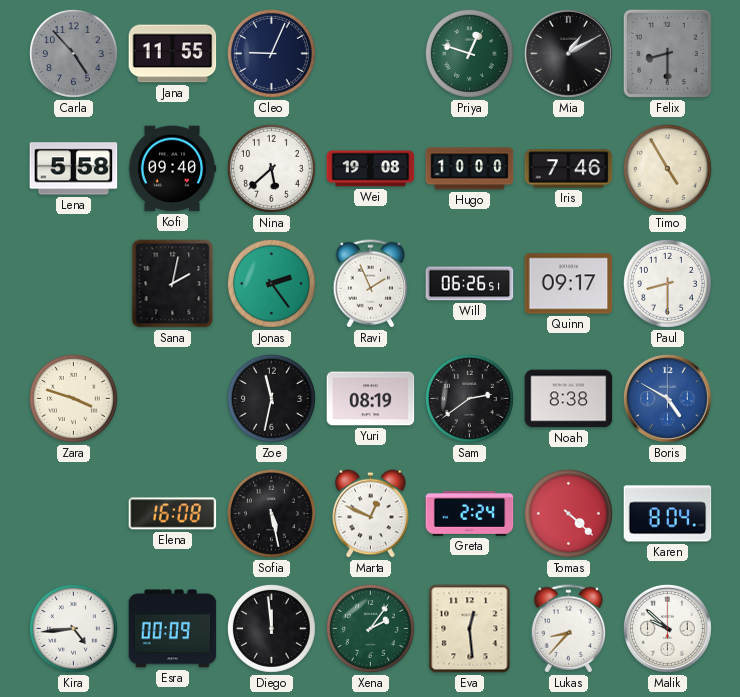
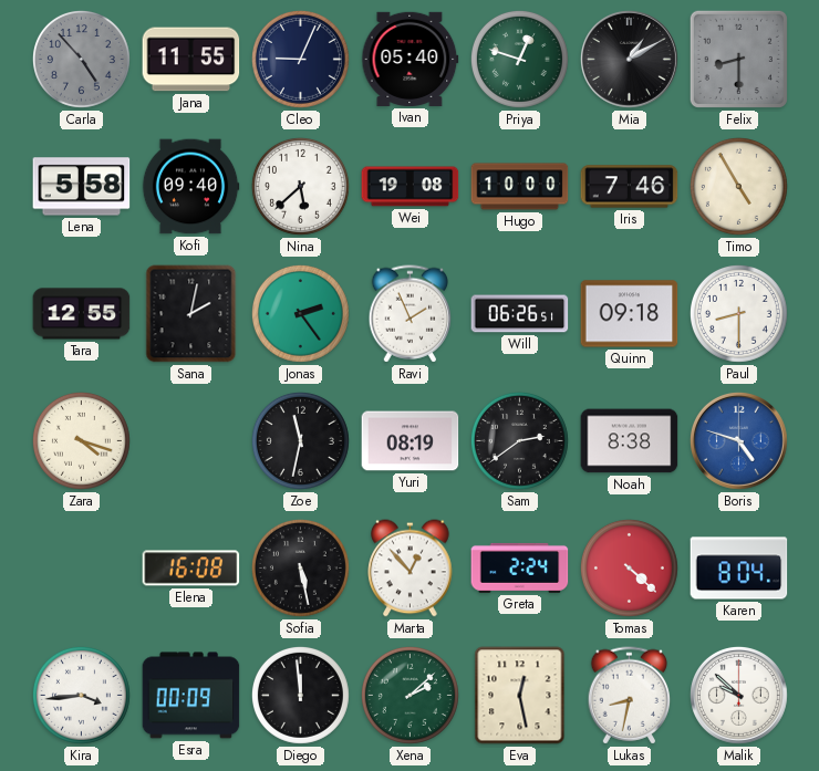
Ivan: none -> 05:40
Tara: none -> 12:55
Quinn: 09:17 -> 09:18
Zara: 3:48 -> 4:18
Boris: 4:50 -> 4:48
Marta: 12:49 -> 12:53
Kira: 4:44 -> 3:44
Xena: 2:06 -> 2:08
Eva: 12:29 -> 12:28
Lukas: 8:37 -> 8:32
